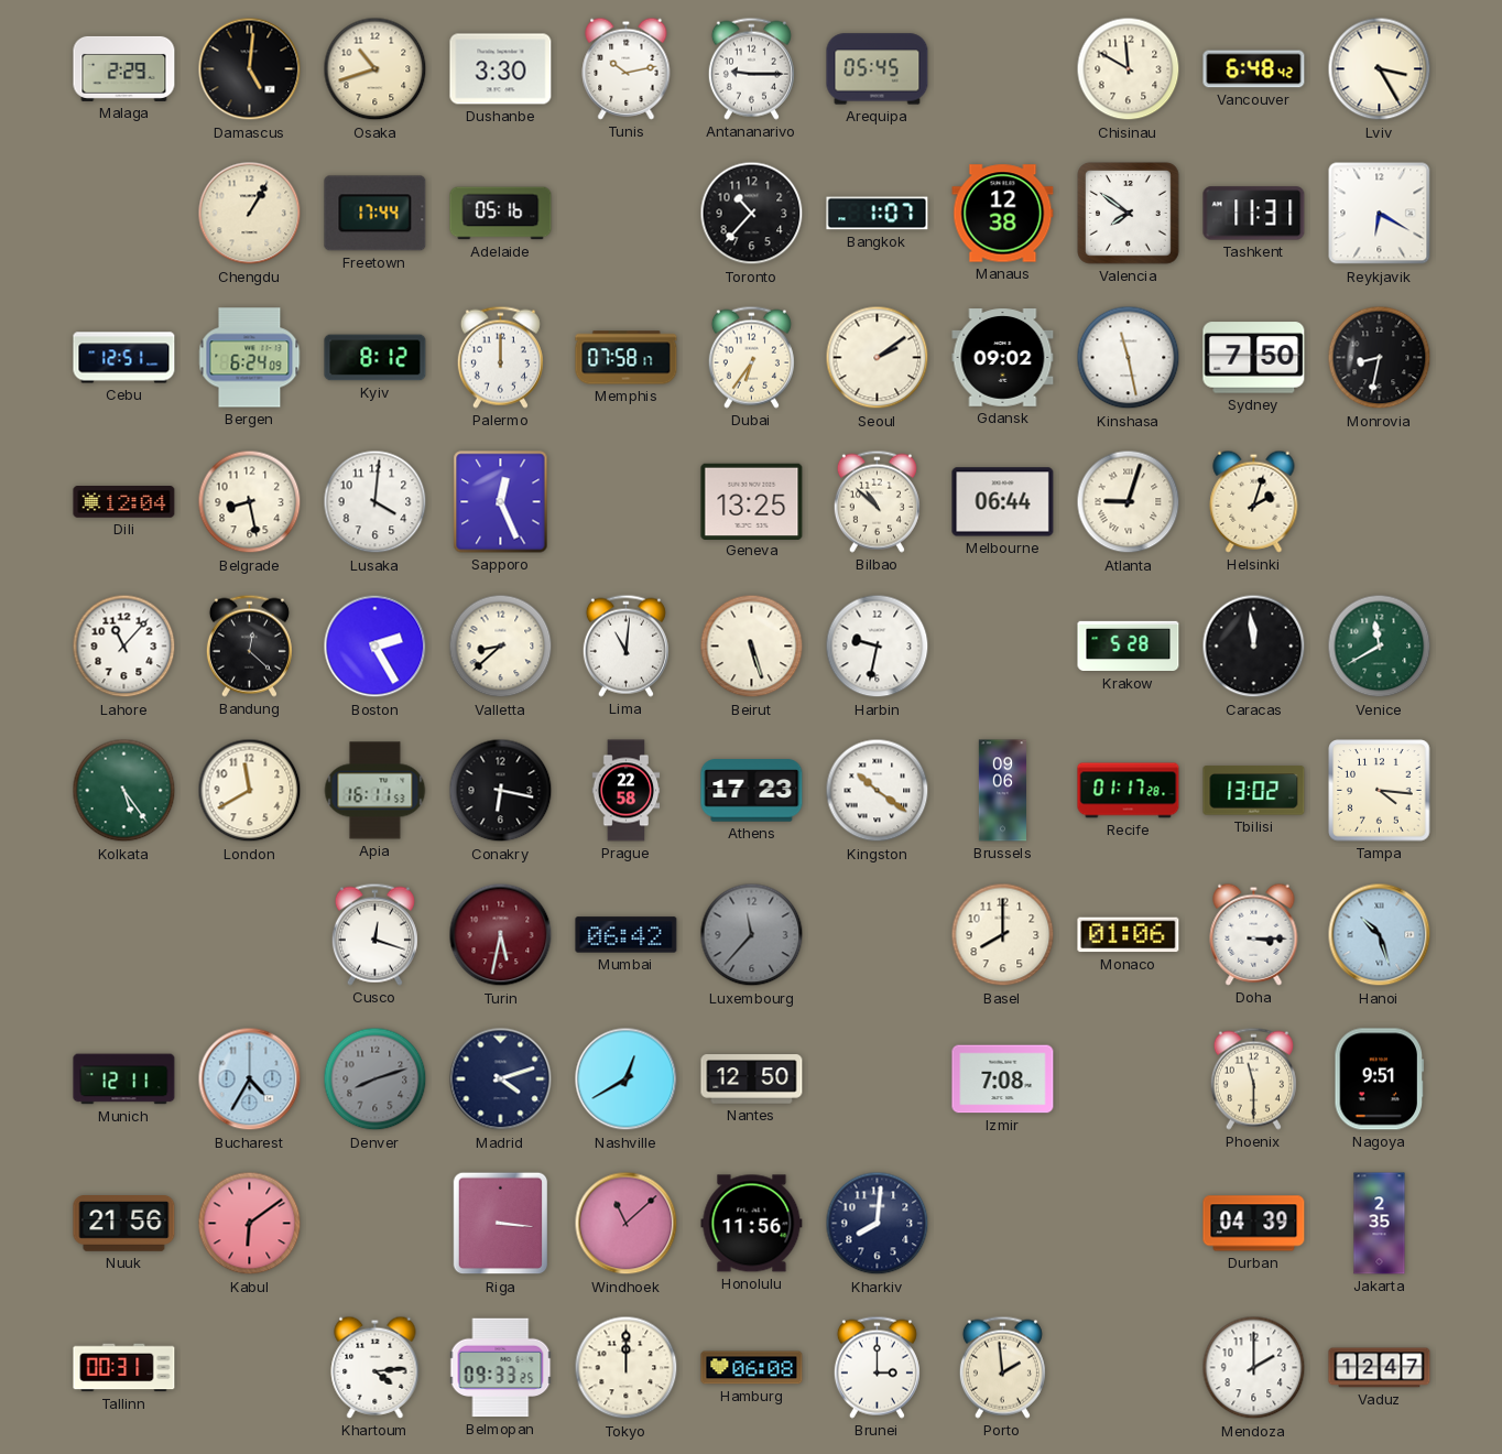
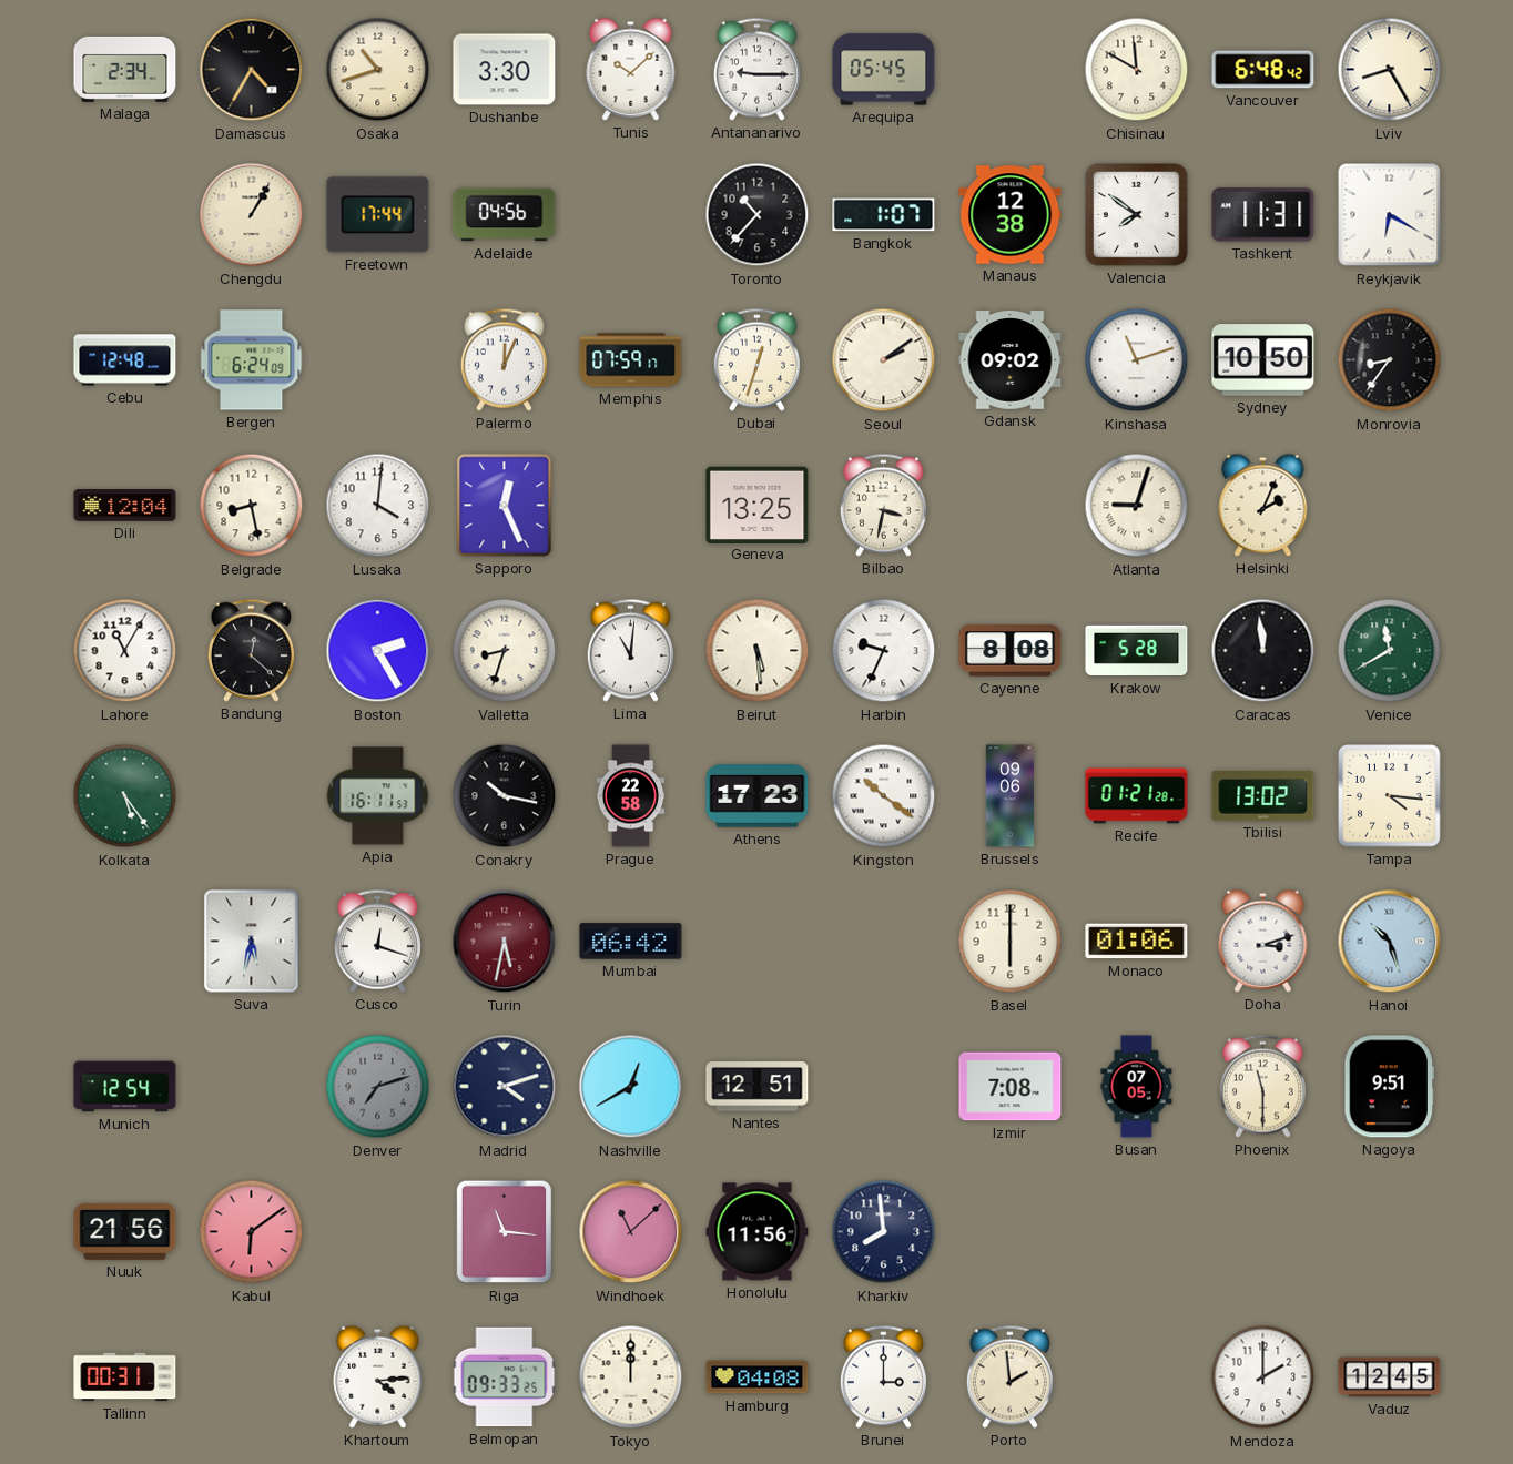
Malaga: 2:29 -> 2:34
Damascus: 5:01 -> 4:35
Tunis: 10:13 -> 10:08
Lviv: 3:25 -> 8:25
Adelaide: 05:16 -> 04:56
Cebu: 12:51 -> 12:48
Kyiv: 8:12 -> none
Palermo: 12:00 -> 12:04
Memphis: 07:58 -> 07:59
Dubai: 6:36 -> 12:33
Kinshasa: 11:28 -> 11:12
Sydney: 7:50 -> 10:50
Monrovia: 8:32 -> 8:36
Bilbao: 10:52 -> 3:32
Melbourne: 06:44 -> none
Helsinki: 2:03 -> 2:04
Lahore: 11:07 -> 11:05
Valletta: 8:38 -> 8:33
Beirut: 5:27 -> 5:29
Harbin: 9:32 -> 9:34
Cayenne: none -> 8:08
London: 11:40 -> none
Conakry: 6:17 -> 10:17
Recife: 01:17 -> 01:21
Suva: none -> 5:32
Luxembourg: 11:37 -> none
Basel: 8:00 -> 6:00
Doha: 3:15 -> 3:12
Munich: 12:11 -> 12:54
Bucharest: 4:35 -> none
Denver: 8:12 -> 7:12
Nantes: 12:50 -> 12:51
Busan: none -> 07:05
Riga: 3:16 -> 11:16
Kharkiv: 8:01 -> 7:59
Durban: 04:39 -> none
Jakarta: 2:35 -> none
Hamburg: 06:08 -> 04:08
Vaduz: 12:47 -> 12:45
